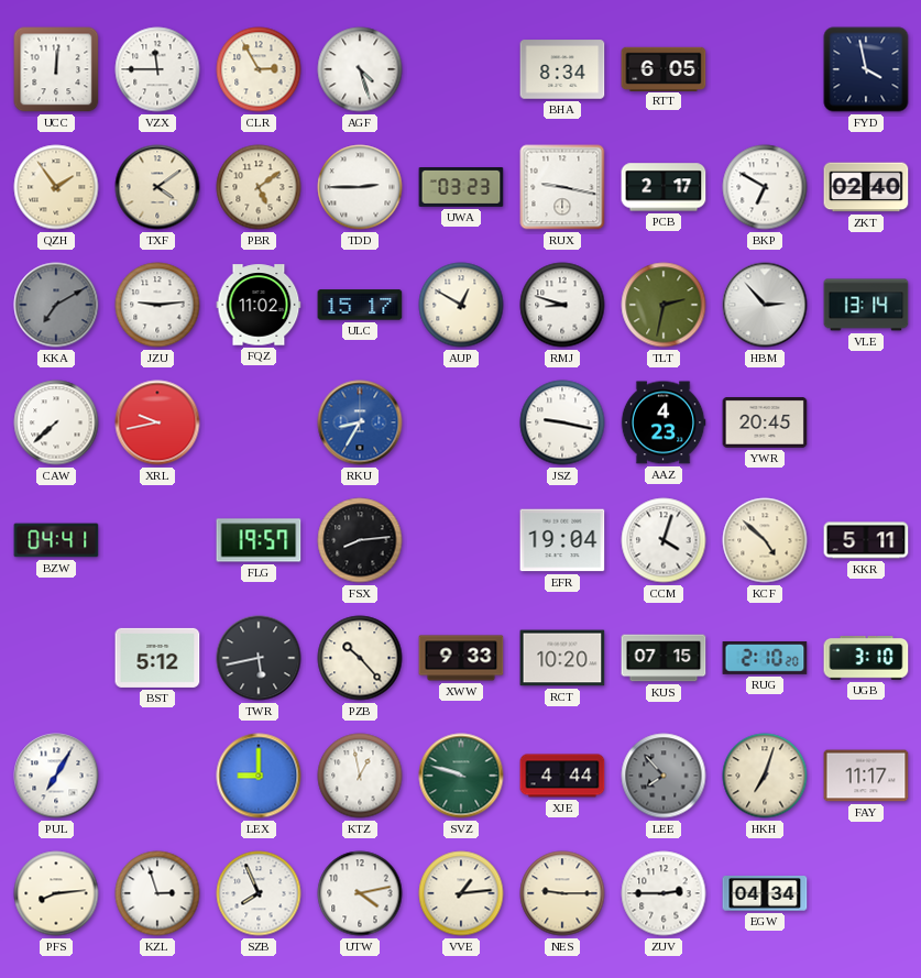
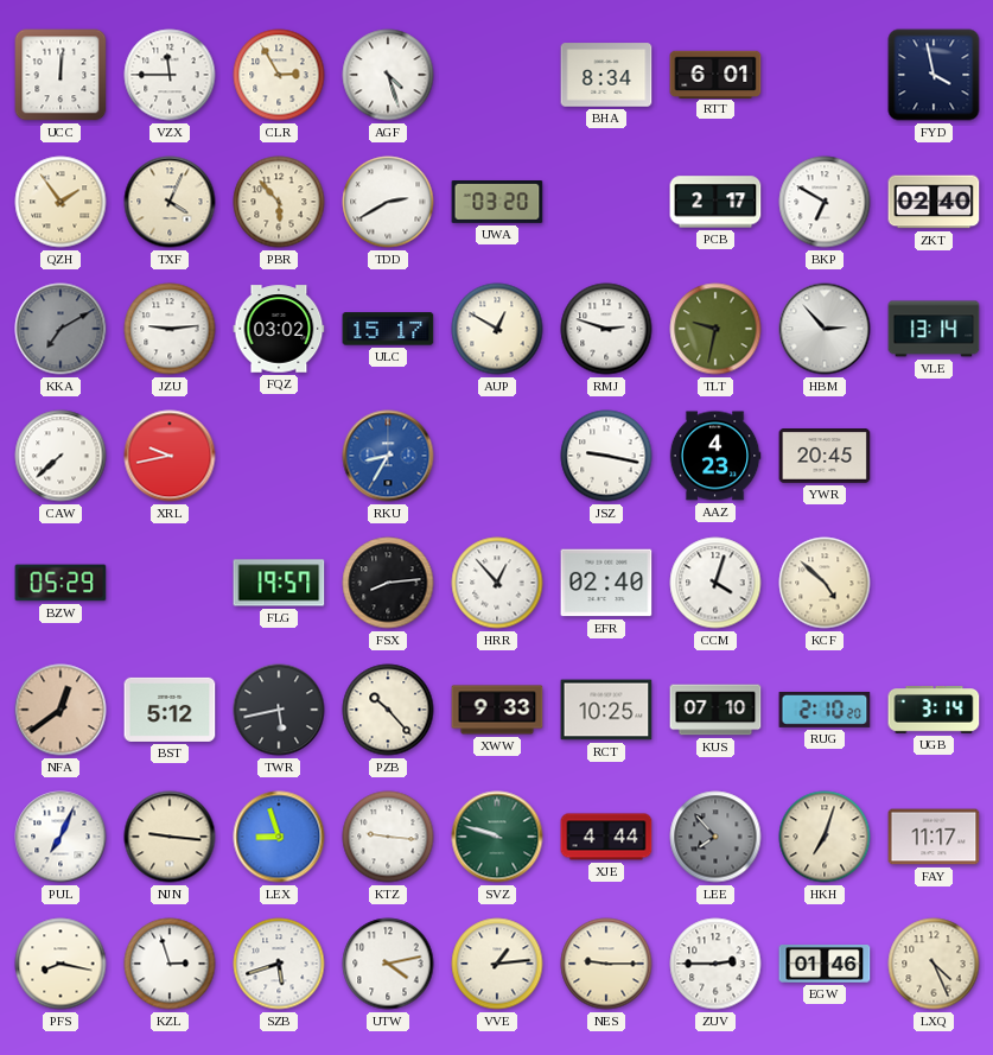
RTT: 6:05 -> 6:01
TXF: 4:09 -> 4:04
PBR: 5:09 -> 5:53
TDD: 2:45 -> 2:40
UWA: 03:23 -> 03:20
RUX: 9:17 -> none
FQZ: 11:02 -> 03:02
RMJ: 8:48 -> 2:48
TLT: 2:32 -> 9:32
BZW: 04:41 -> 05:29
HRR: none -> 12:53
EFR: 19:04 -> 02:40
KKR: 5:11 -> none
NFA: none -> 12:39
RCT: 10:20 -> 10:25
KUS: 07:15 -> 07:10
UGB: 3:10 -> 3:14
PUL: 7:05 -> 7:04
NJN: none -> 9:16
LEX: 9:00 -> 8:57
KTZ: 12:58 -> 9:16
PFS: 8:14 -> 8:17
SZB: 7:56 -> 5:42
EGW: 04:34 -> 01:46
LXQ: none -> 4:26
